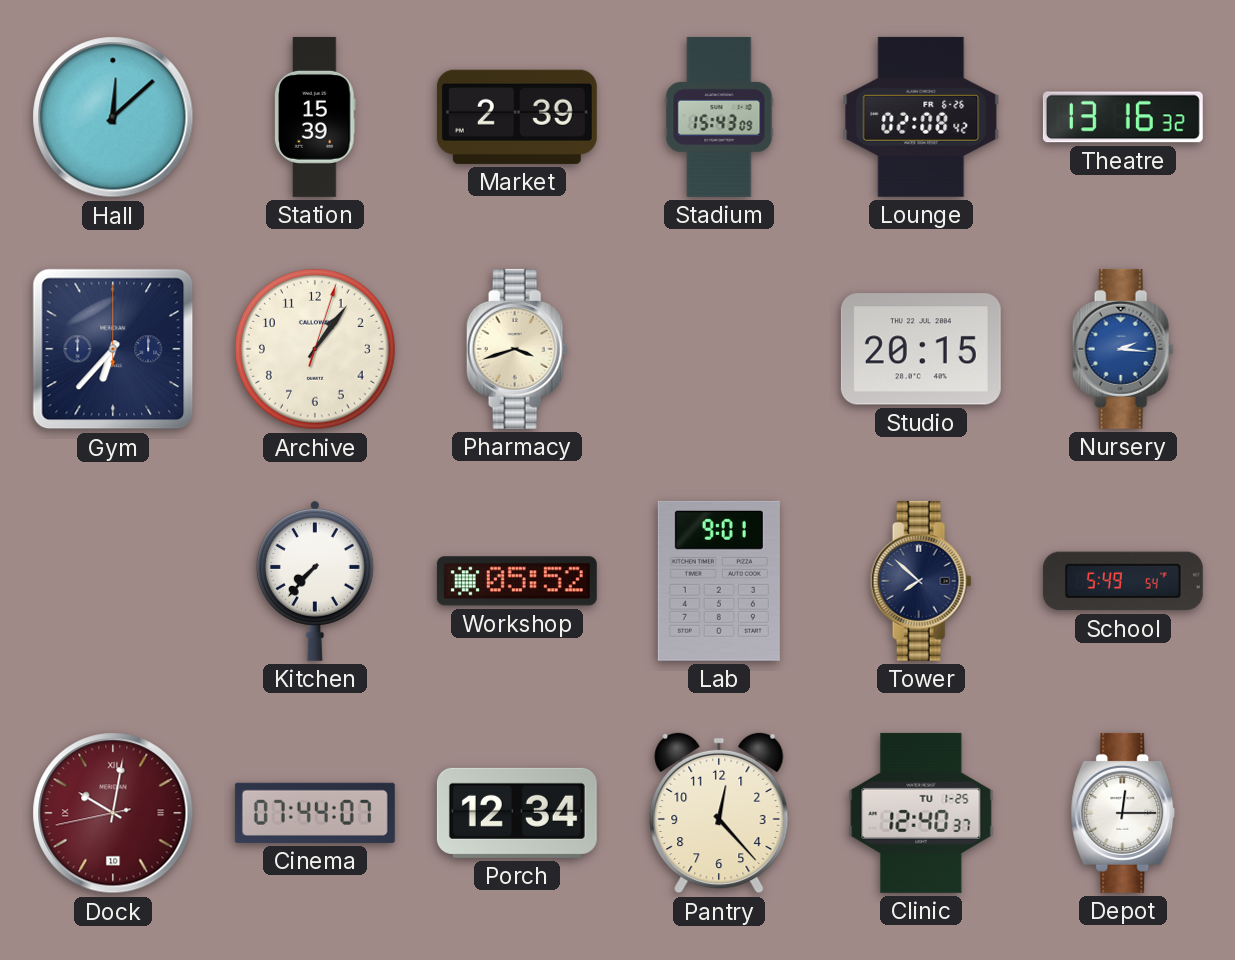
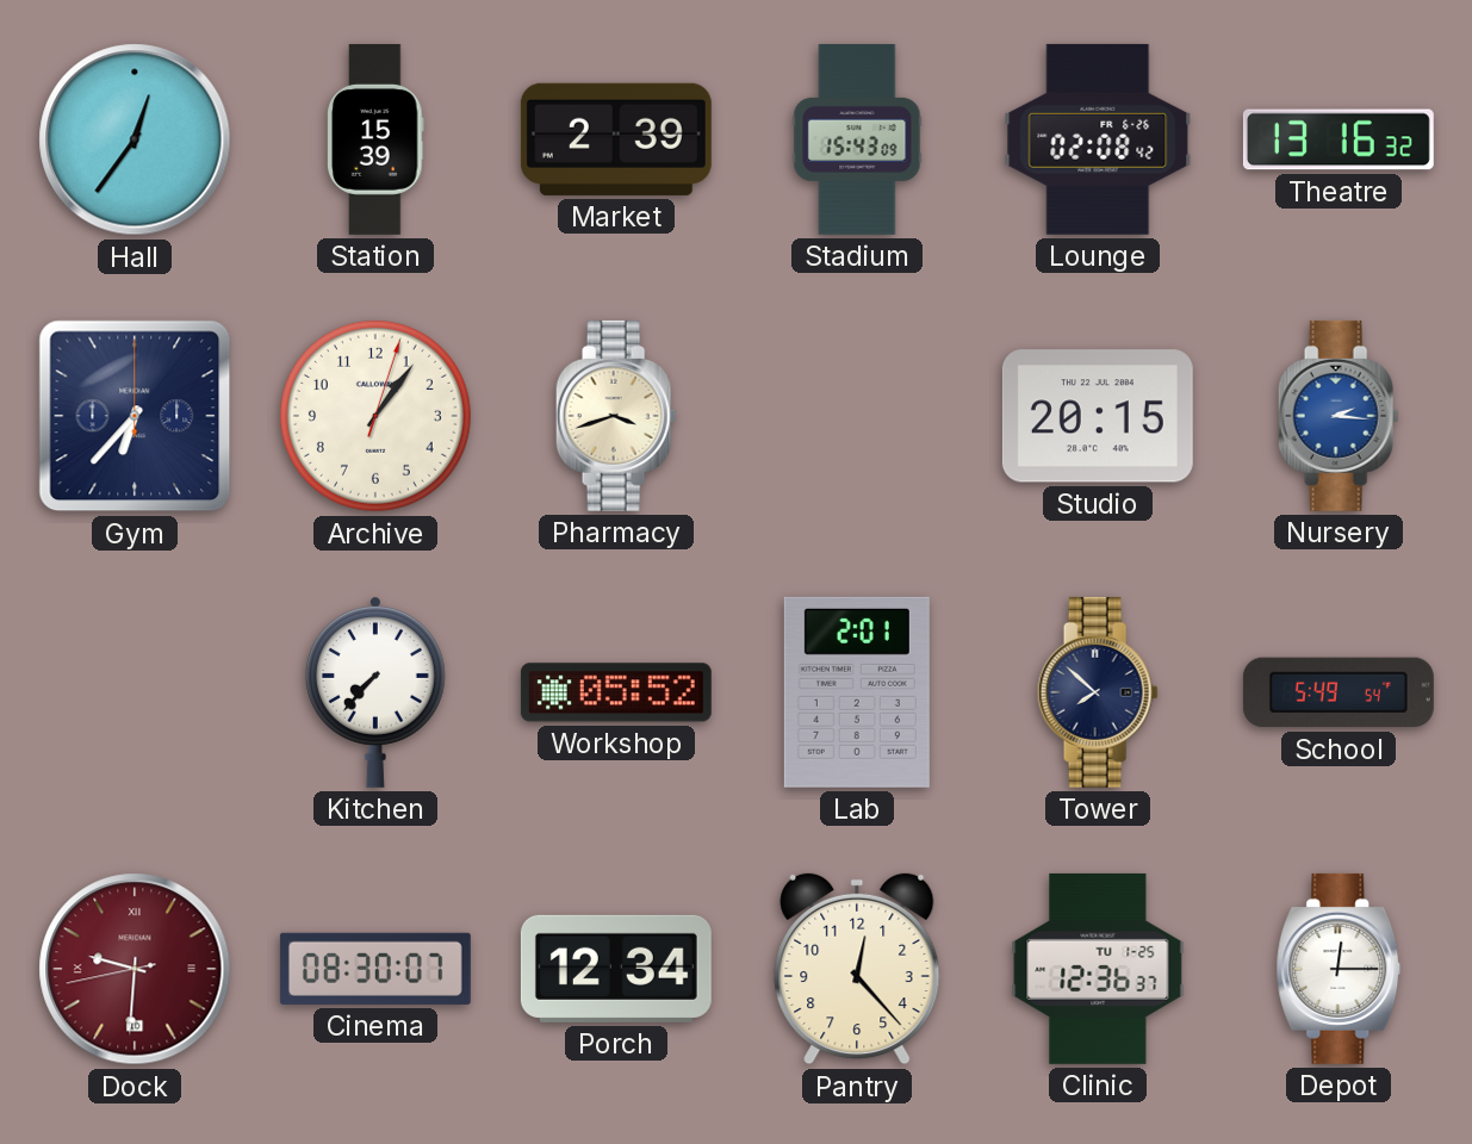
Hall: 12:08 -> 12:36
Lab: 9:01 -> 2:01
Dock: 10:01 -> 9:30
Cinema: 07:44 -> 08:30
Clinic: 12:40 -> 12:36
